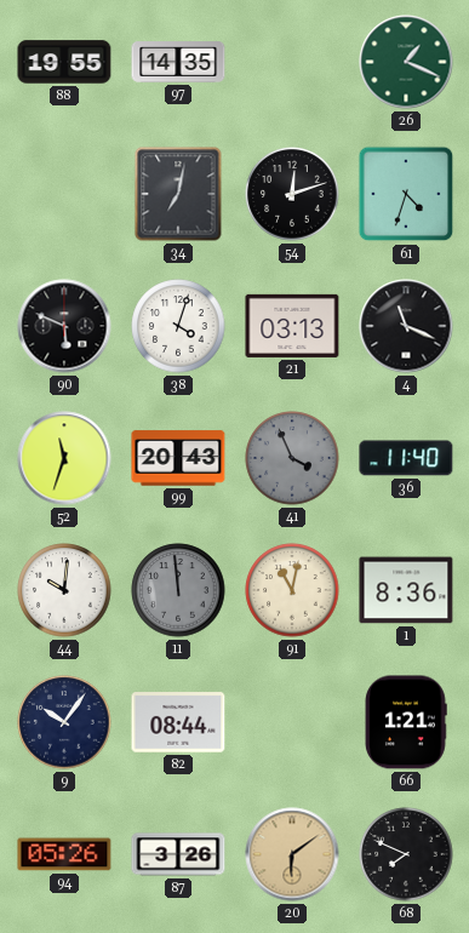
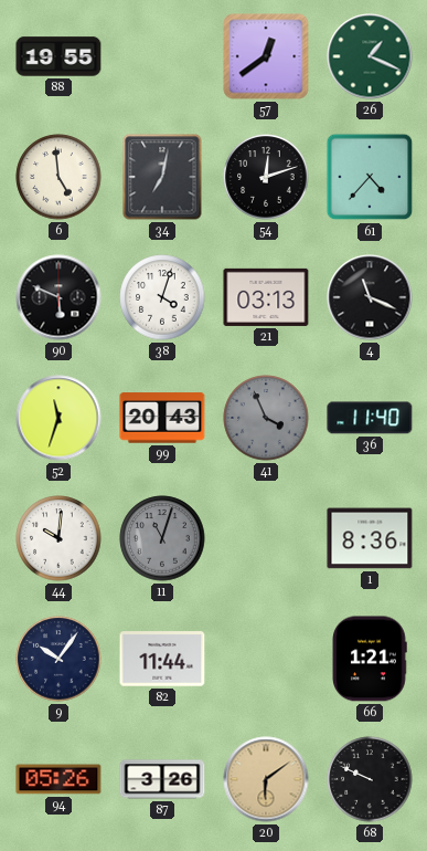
97: 14:35 -> none
57: none -> 12:39
6: none -> 4:59
61: 4:33 -> 4:37
11: 11:59 -> 11:03
91: 11:02 -> none
82: 08:44 -> 11:44
68: 7:49 -> 9:49
